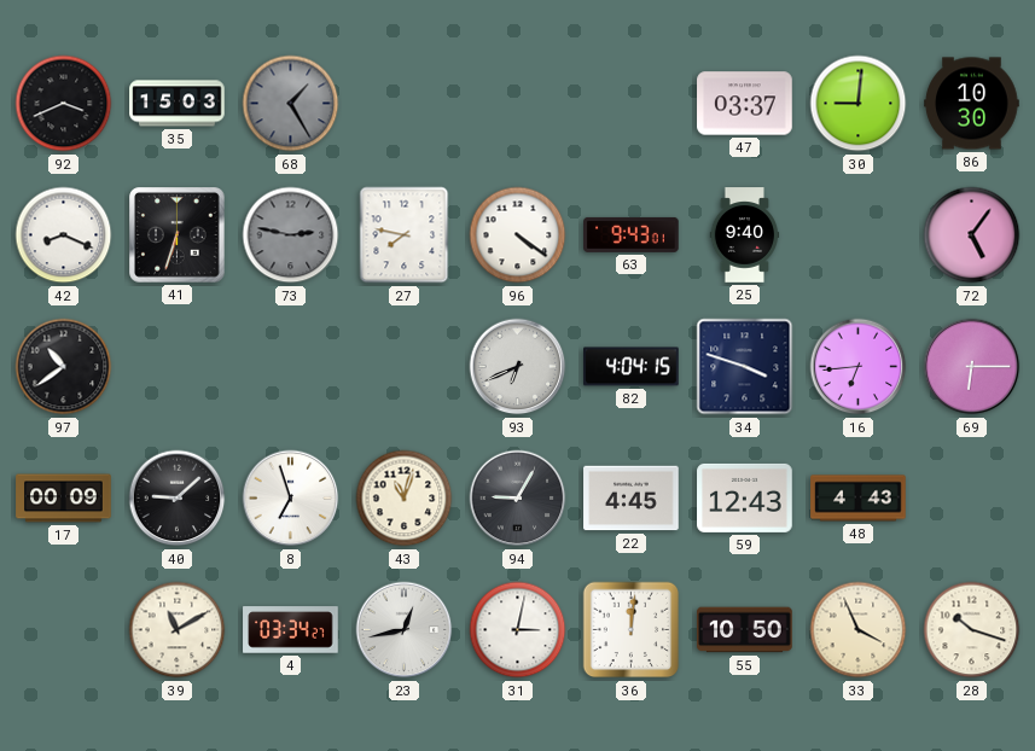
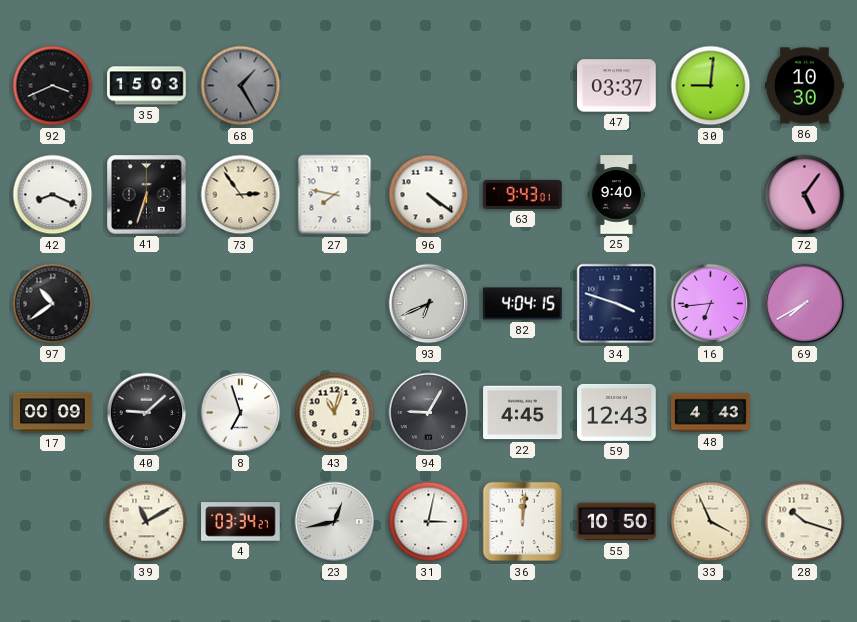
73: 2:47 -> 2:54
73 dial: grey -> cream
69: 6:15 -> 7:40
